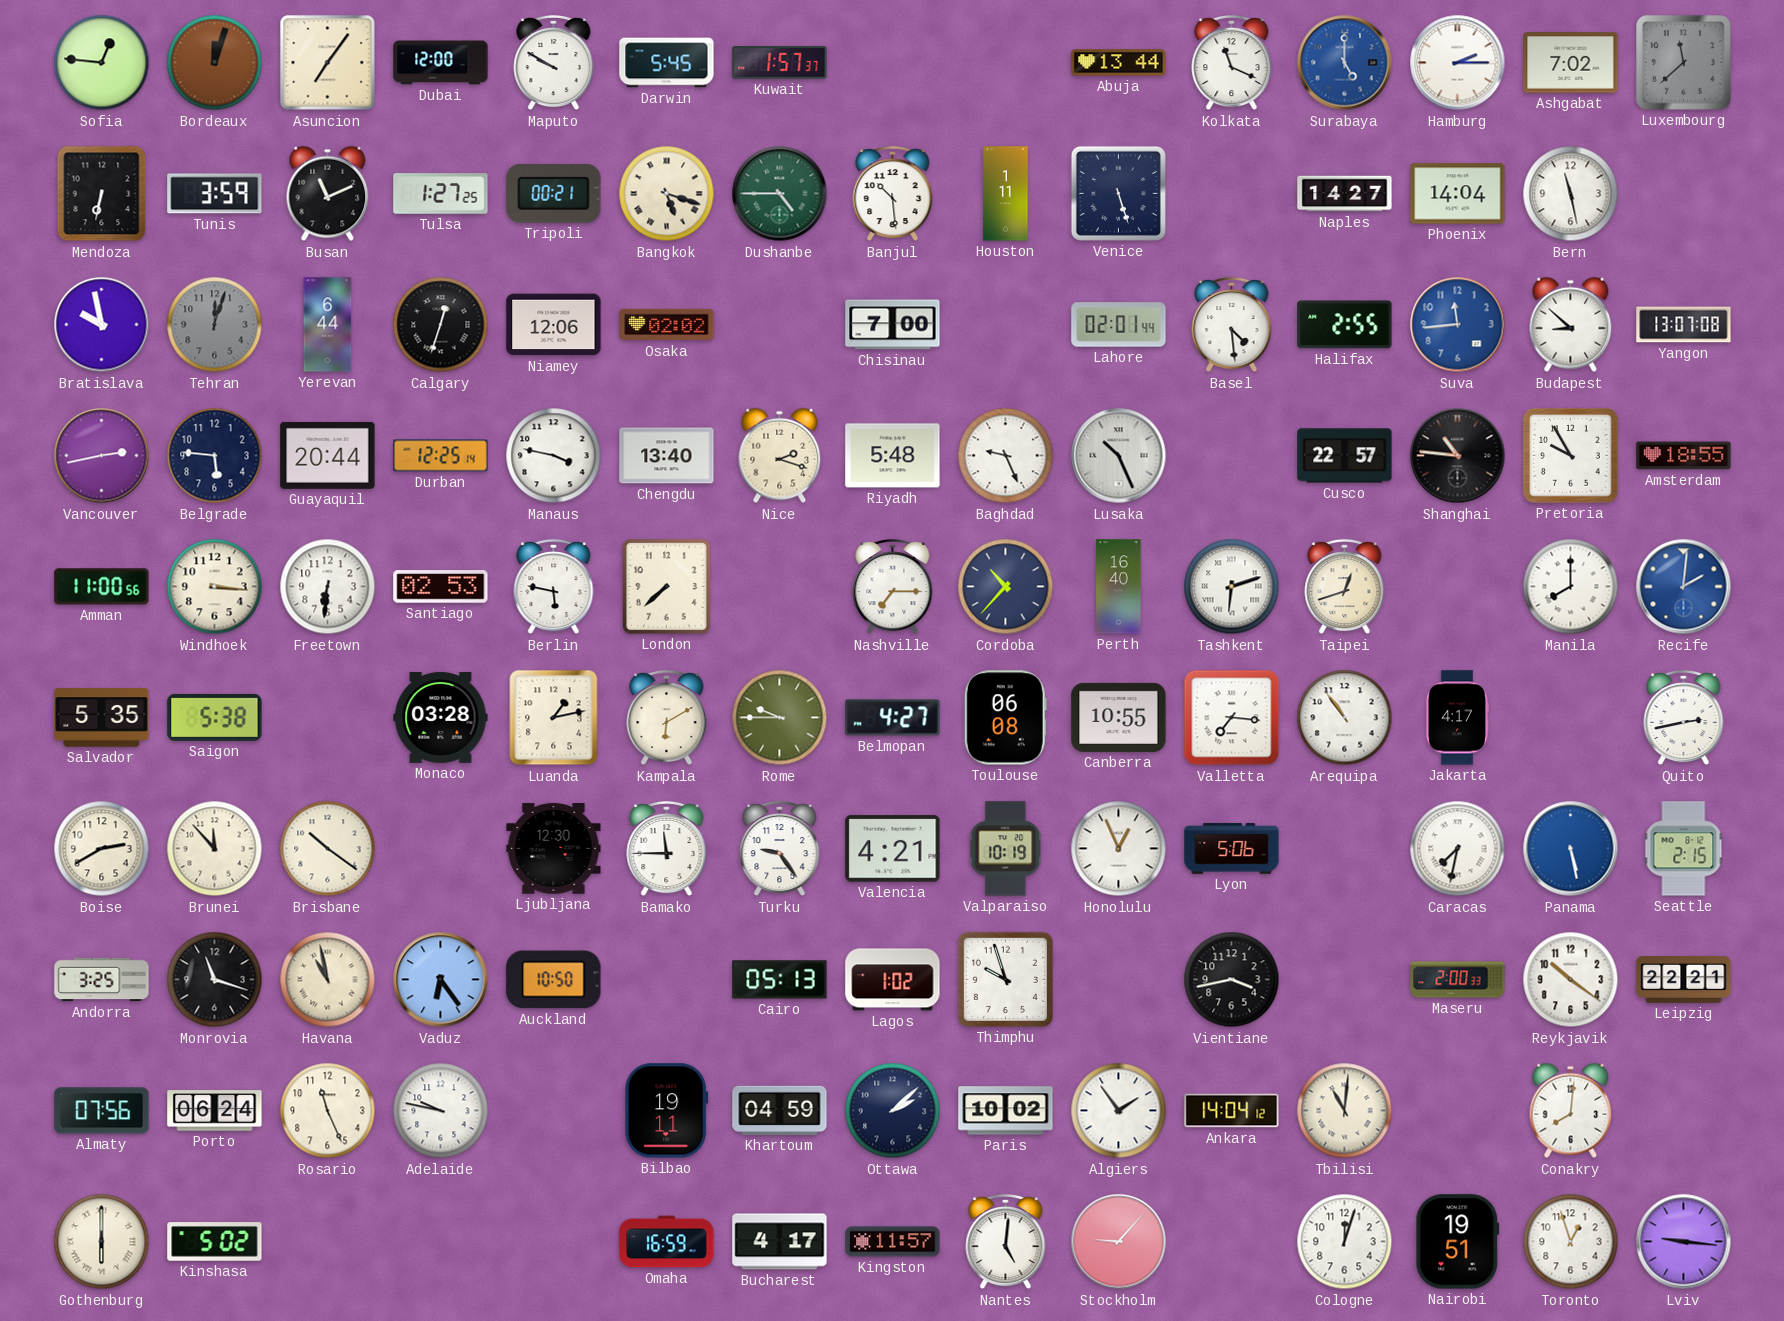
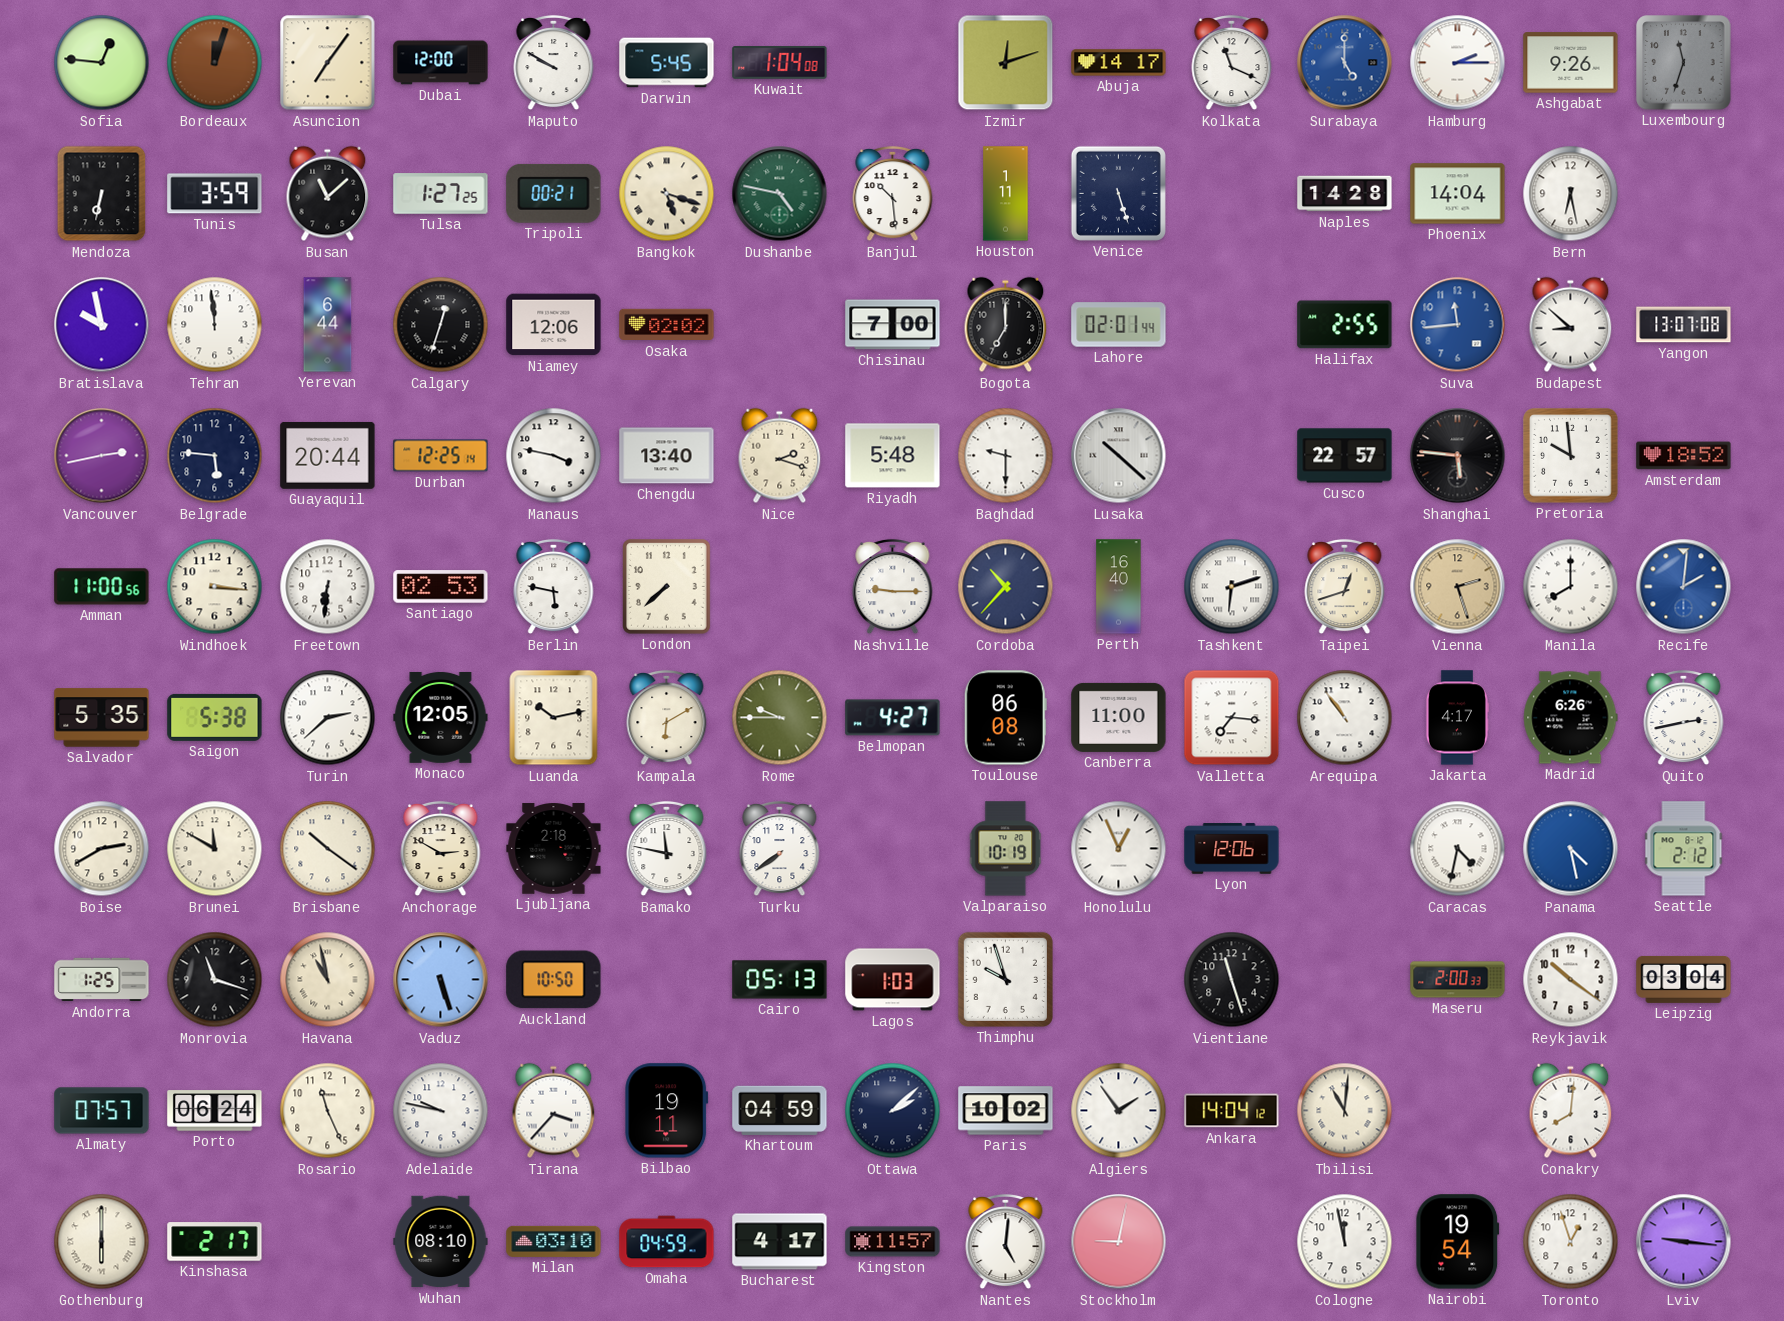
Kuwait: 1:57 -> 1:04
Izmir: none -> 12:12
Abuja: 13:44 -> 14:17
Ashgabat: 7:02 -> 9:26
Luxembourg: 11:38 -> 11:33
Busan: 11:11 -> 11:08
Dushanbe: 4:45 -> 4:47
Naples: 14:27 -> 14:28
Bern: 11:28 -> 6:28
Tehran: 12:03 -> 11:59
Tehran dial: grey -> white
Bogota: none -> 7:00
Basel: 4:29 -> none
Baghdad: 9:26 -> 9:30
Lusaka: 10:26 -> 10:22
Shanghai: 10:46 -> 5:46
Pretoria: 9:55 -> 9:59
Amsterdam: 18:55 -> 18:52
Nashville: 7:15 -> 9:15
Vienna: none -> 2:27
Turin: none -> 2:38
Monaco: 03:28 -> 12:05
Luanda: 1:13 -> 10:13
Canberra: 10:55 -> 11:00
Madrid: none -> 6:26
Brunei: 11:53 -> 11:50
Anchorage: none -> 2:50
Ljubljana: 12:30 -> 2:18
Bamako: 11:45 -> 11:47
Turku: 9:24 -> 7:39
Valencia: 4:21 -> none
Lyon: 5:06 -> 12:06
Caracas: 7:32 -> 4:32
Panama: 5:28 -> 4:28
Seattle: 2:15 -> 2:12
Andorra: 3:25 -> 1:25
Vaduz: 6:24 -> 5:27
Lagos: 1:02 -> 1:03
Vientiane: 3:43 -> 11:27
Leipzig: 22:21 -> 03:04
Almaty: 07:56 -> 07:57
Tirana: none -> 3:37
Kinshasa: 5:02 -> 2:17
Wuhan: none -> 08:10
Milan: none -> 03:10
Omaha: 16:59 -> 04:59
Stockholm: 9:07 -> 9:02
Cologne: 12:03 -> 11:58
Nairobi: 19:51 -> 19:54
